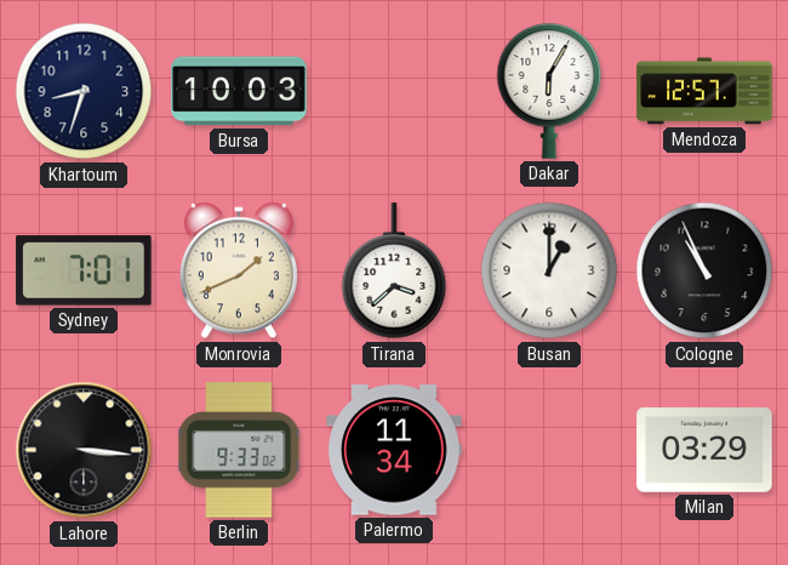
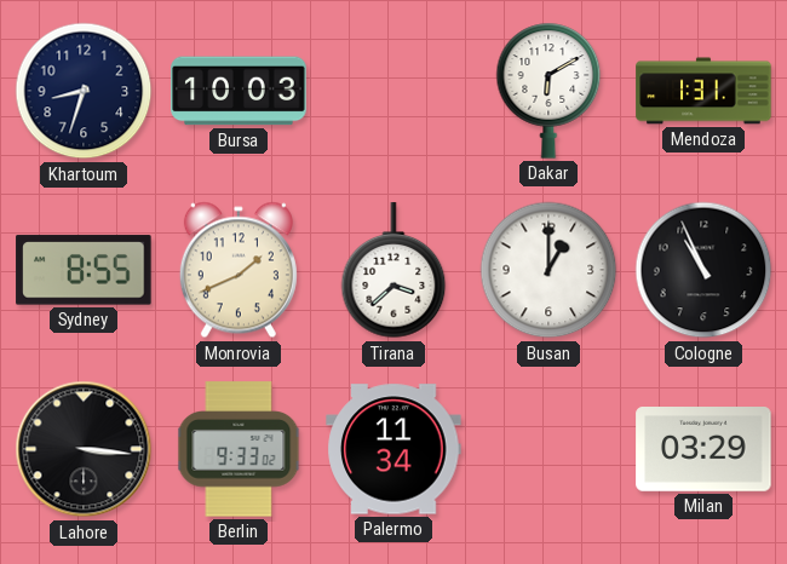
Dakar: 6:05 -> 6:10
Mendoza: 12:57 -> 1:31
Sydney: 7:01 -> 8:55
